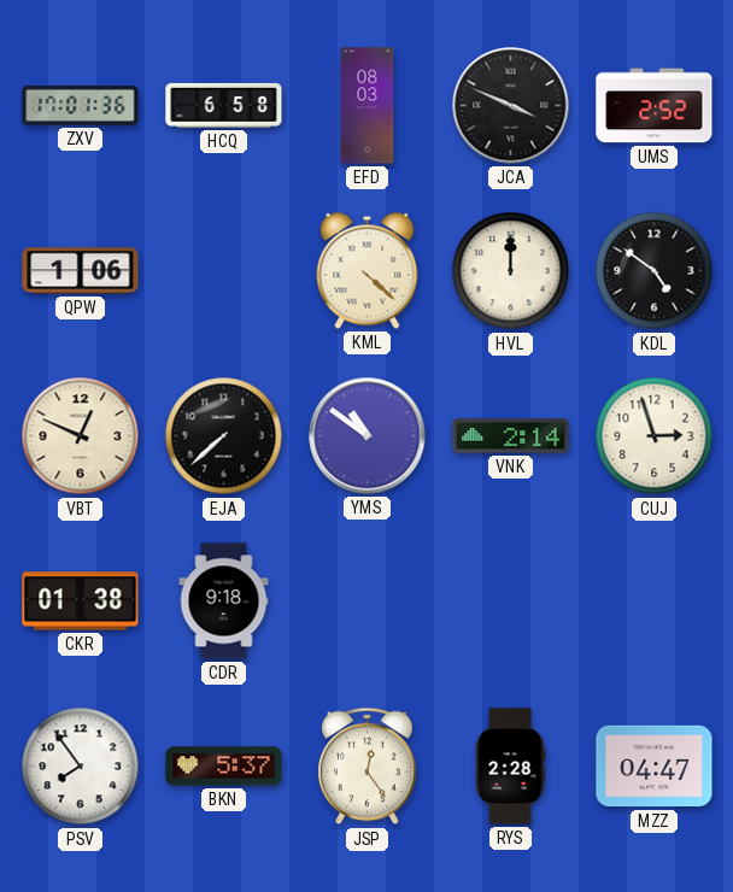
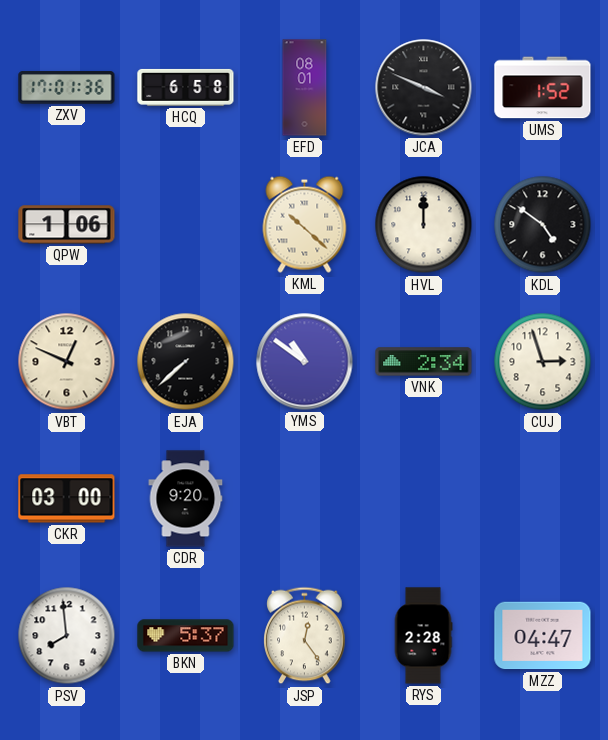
EFD: 08:03 -> 08:01
UMS: 2:52 -> 1:52
KML: 4:22 -> 10:22
VNK: 2:14 -> 2:34
CKR: 01:38 -> 03:00
CDR: 9:18 -> 9:20
PSV: 7:54 -> 7:59
